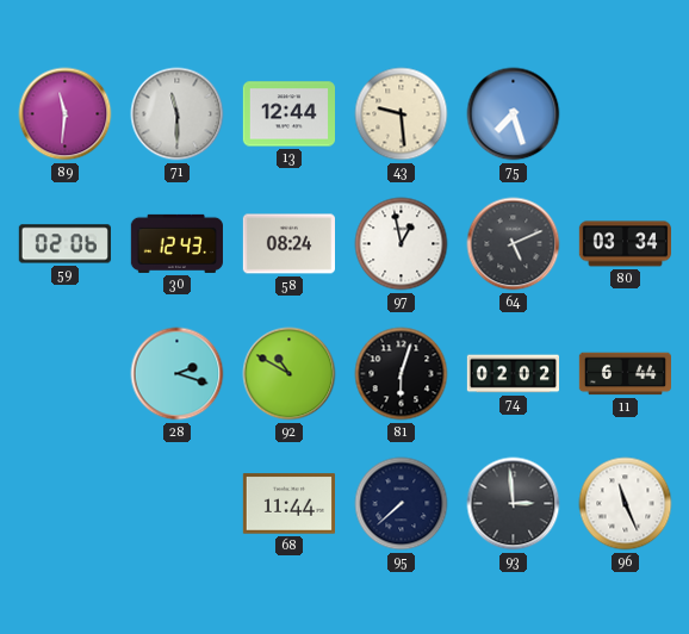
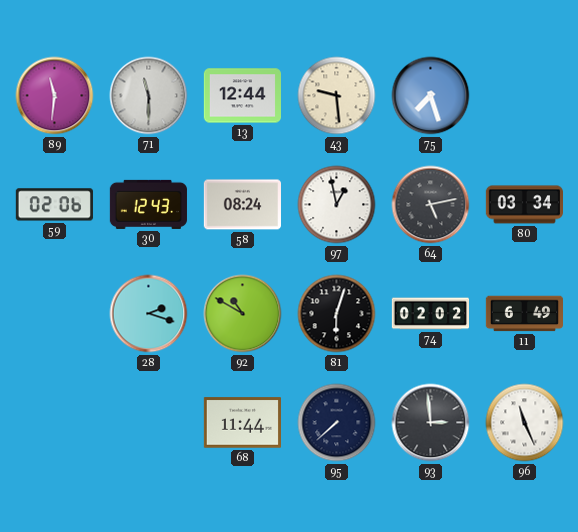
64: 5:11 -> 5:13
11: 6:44 -> 6:49
